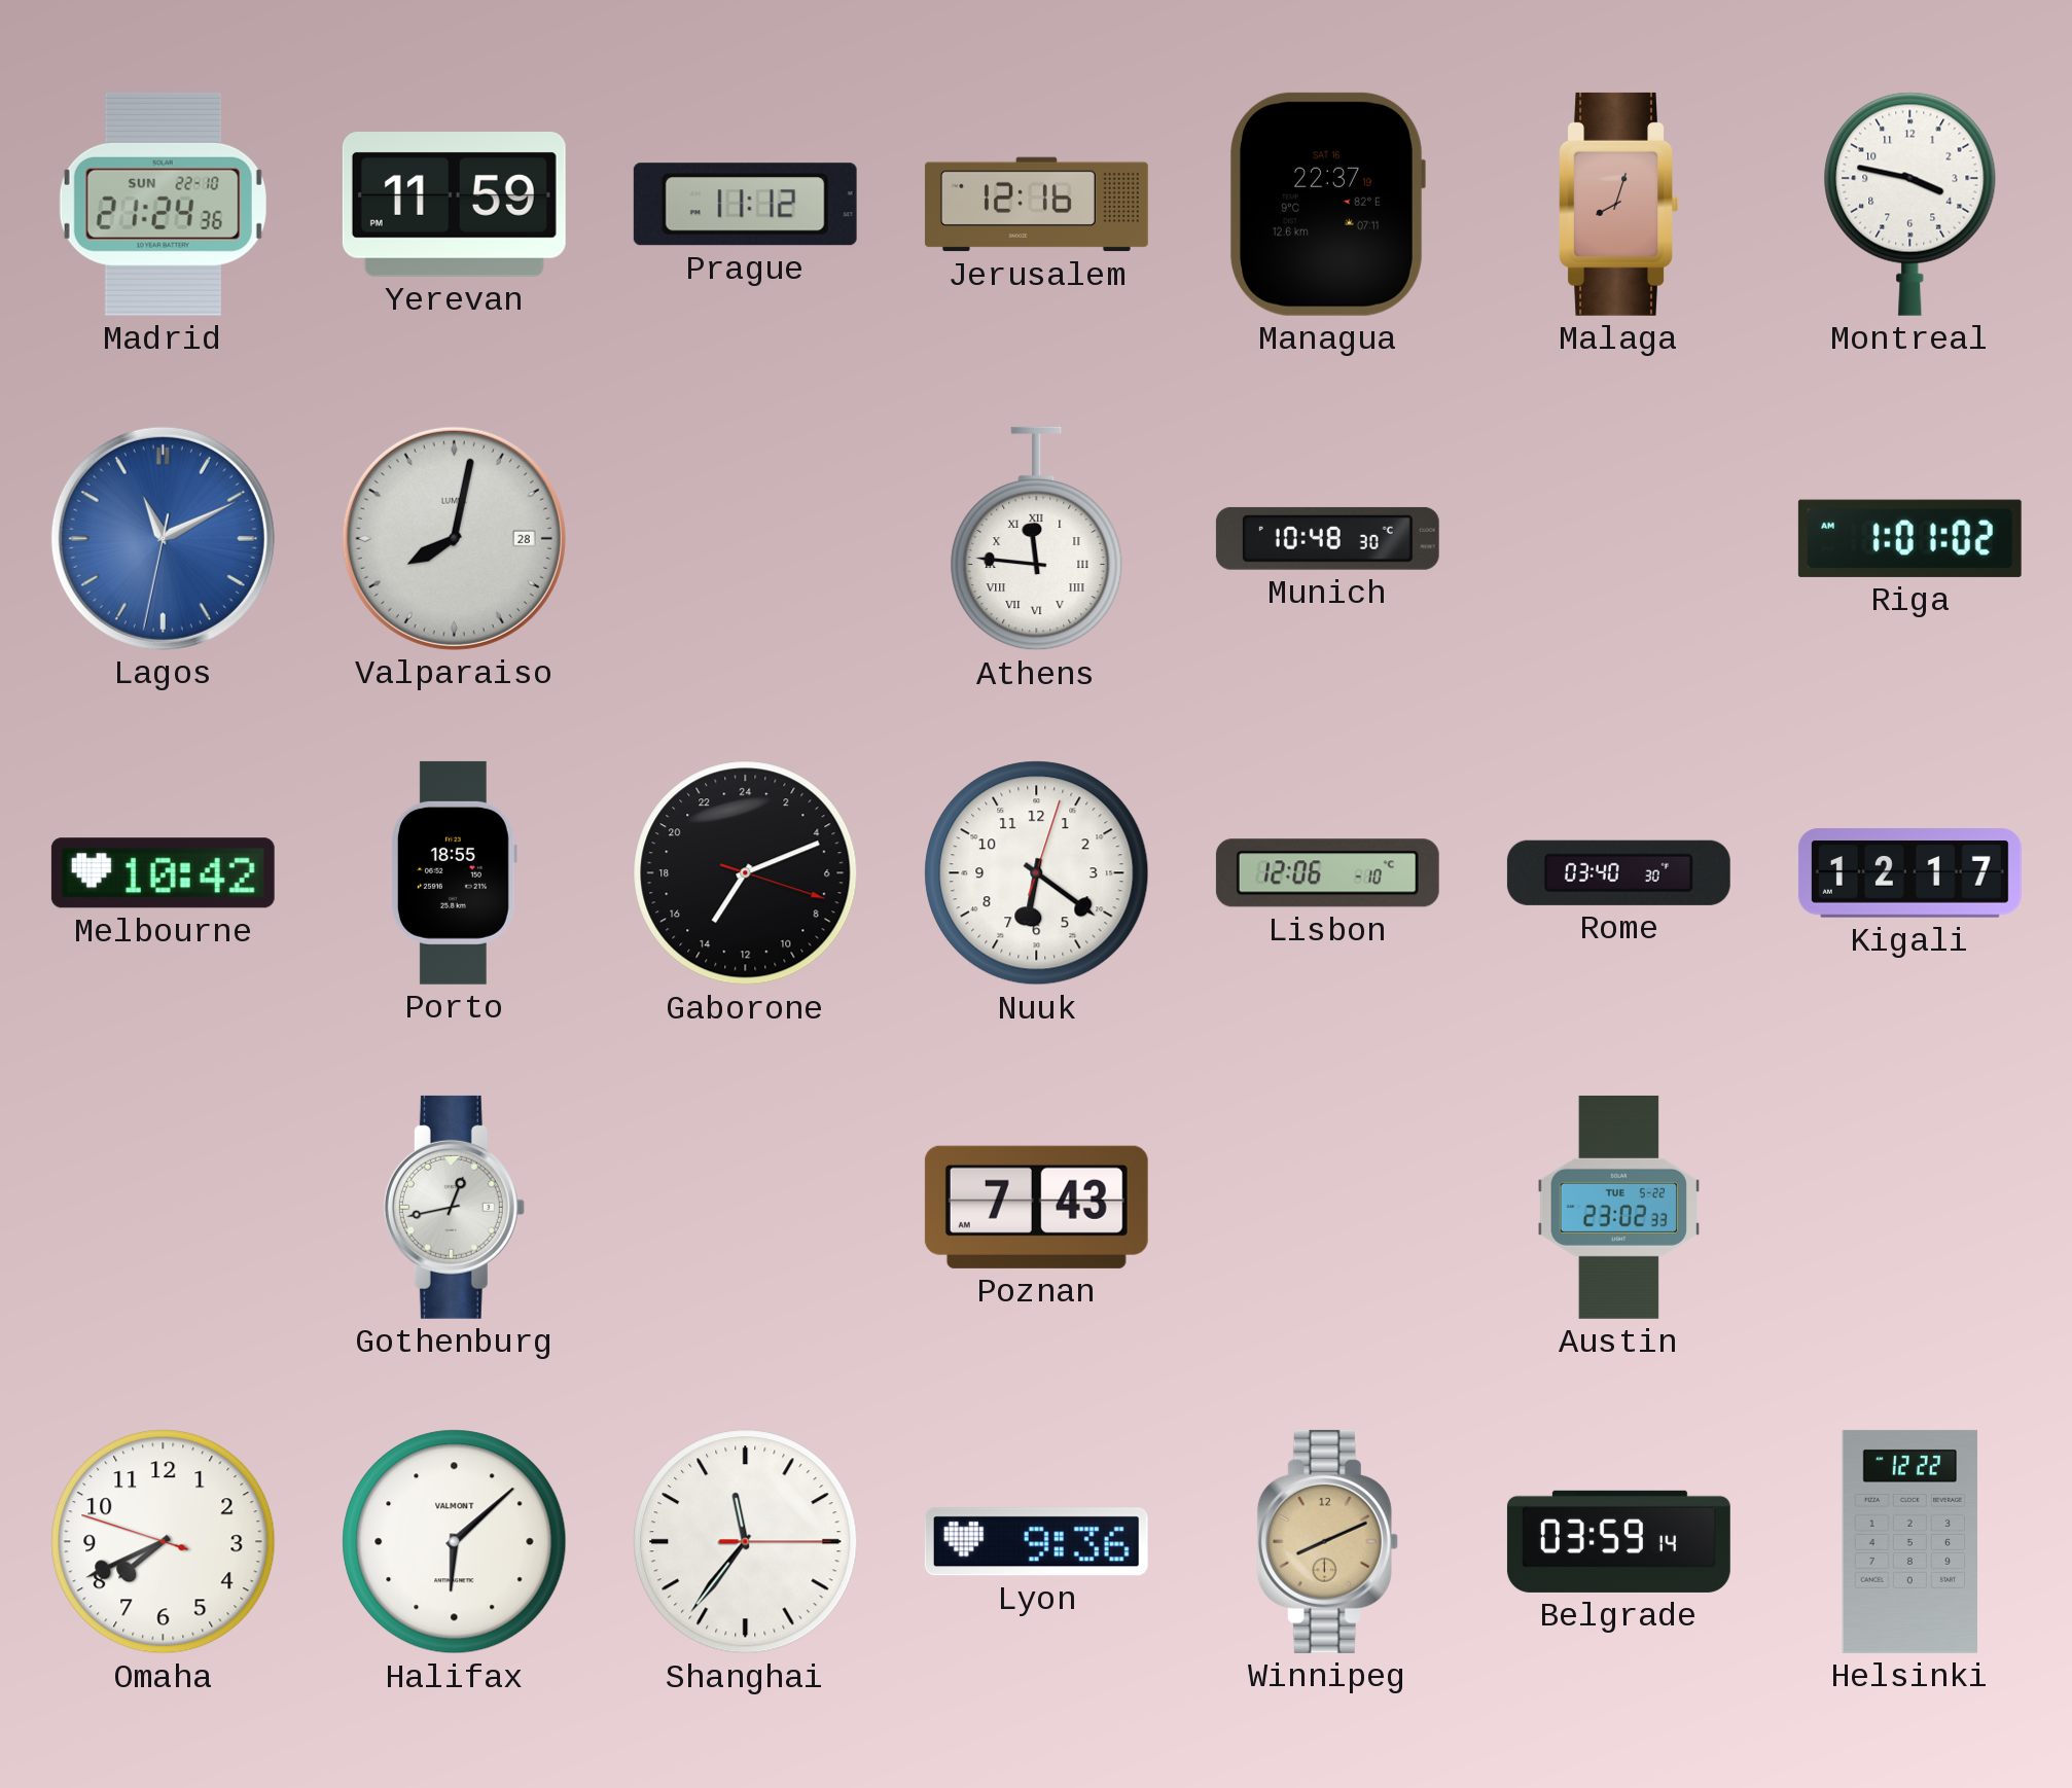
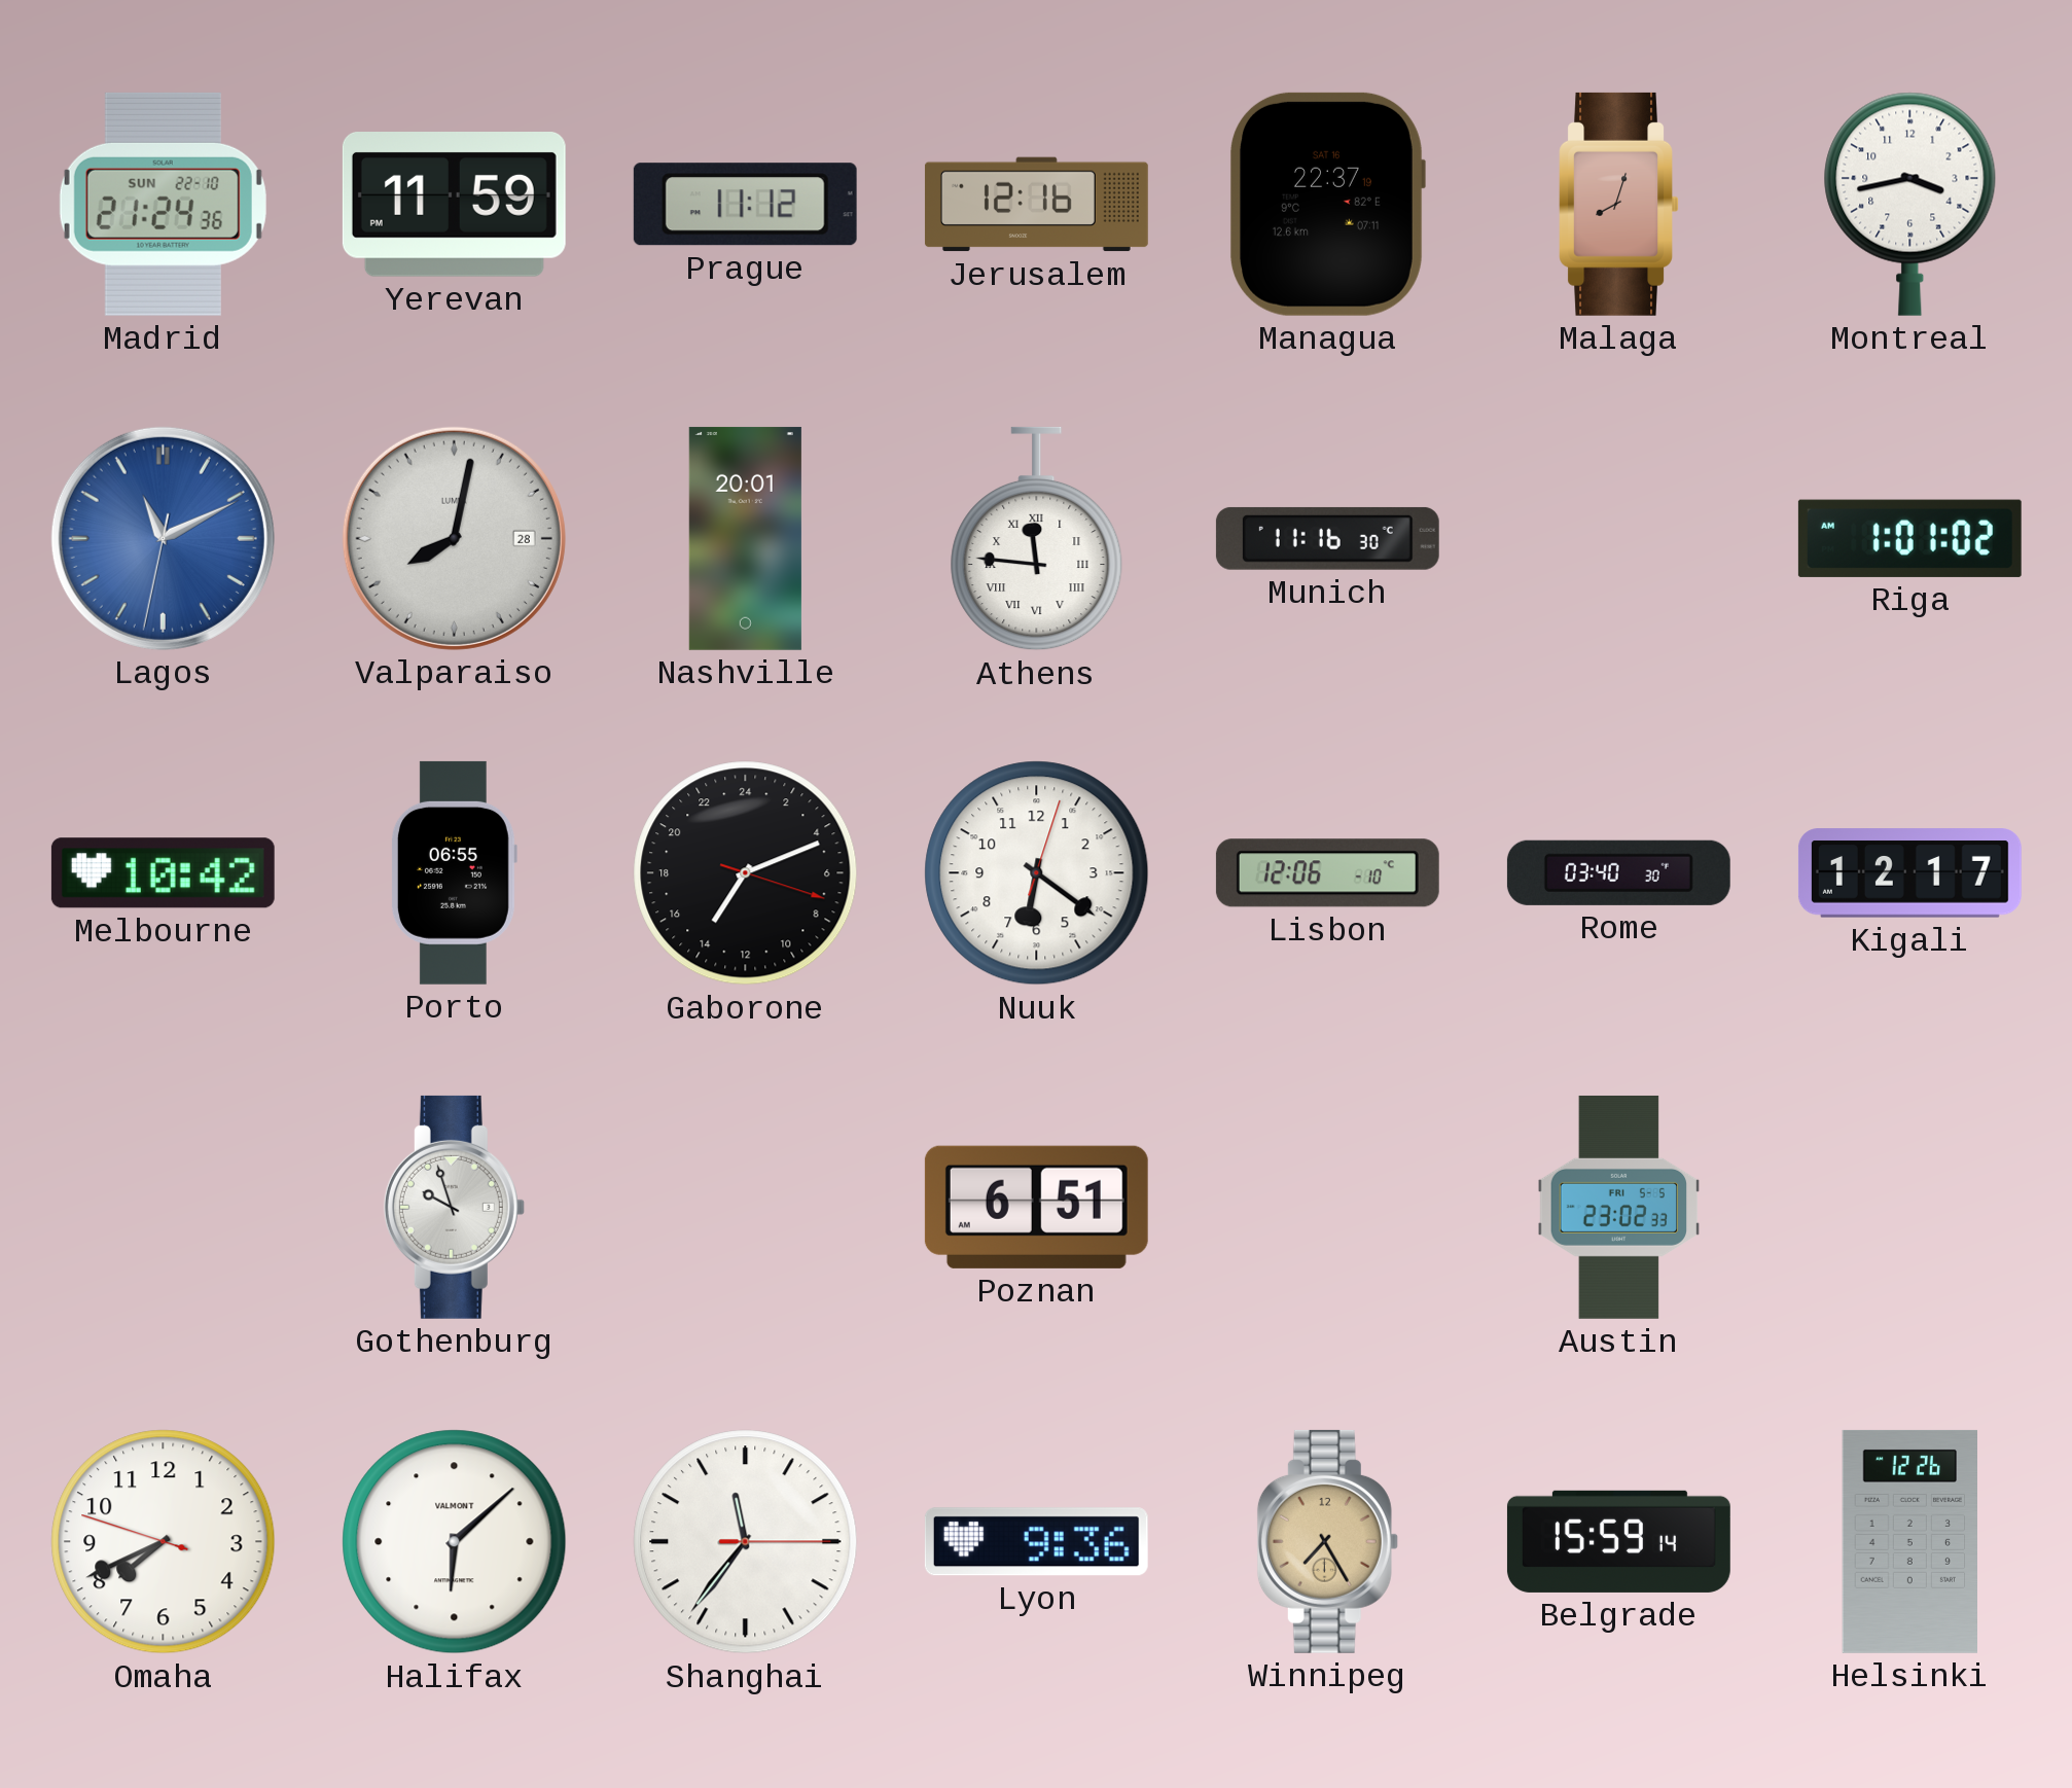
Montreal: 3:47 -> 3:43
Nashville: none -> 20:01
Munich: 10:48 -> 11:16
Porto: 18:55 -> 06:55
Gothenburg: 12:43 -> 9:57
Poznan: 7:43 -> 6:51
Austin date: TUE 5-22 -> FRI 5-5
Winnipeg: 8:11 -> 7:25
Belgrade: 03:59 -> 15:59
Helsinki: 12:22 -> 12:26
